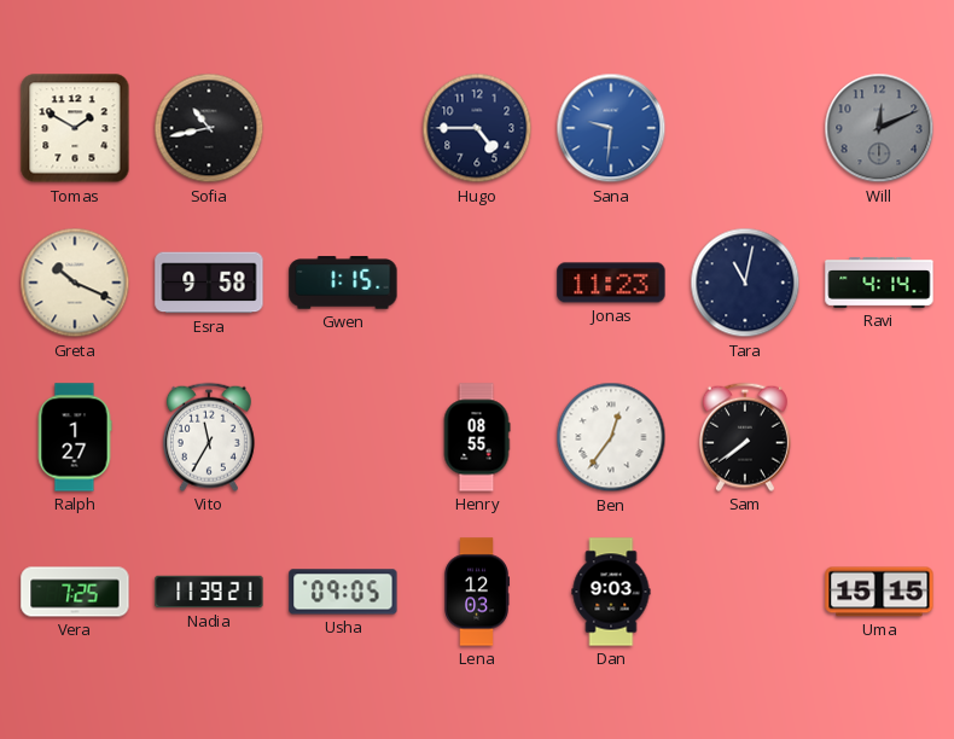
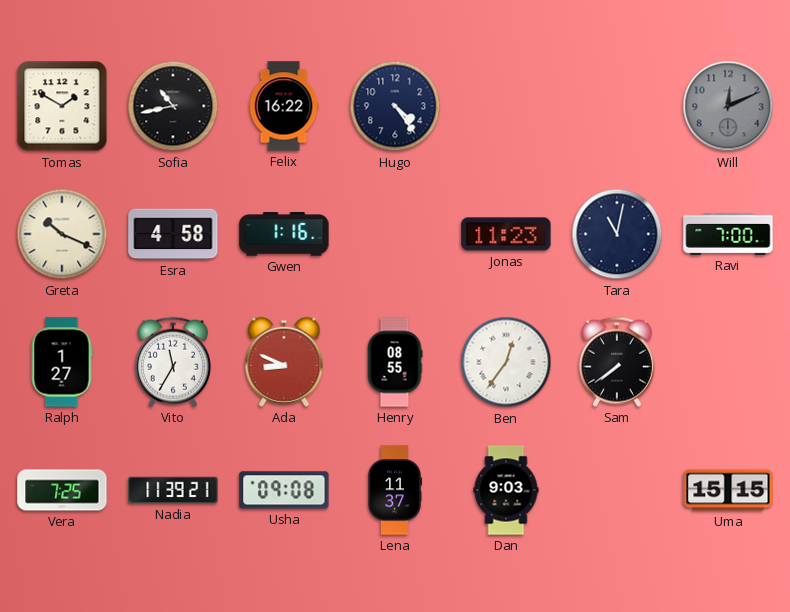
Felix: none -> 16:22
Hugo: 4:45 -> 4:24
Sana: 9:31 -> none
Esra: 9:58 -> 4:58
Gwen: 1:15 -> 1:16
Ravi: 4:14 -> 7:00
Ada: none -> 8:49
Usha: 09:05 -> 09:08
Lena: 12:03 -> 11:37
